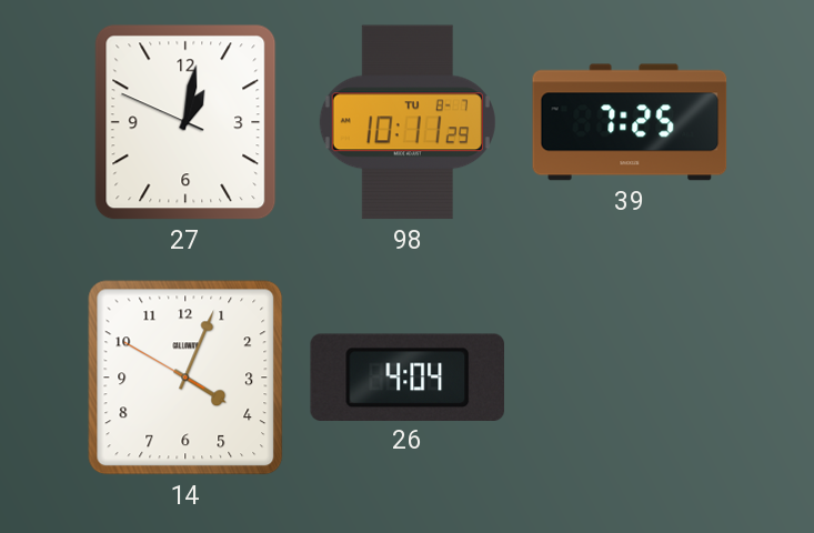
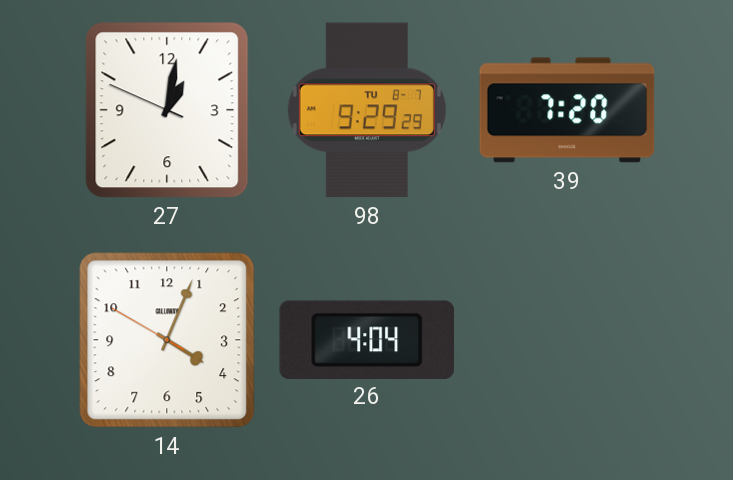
98: 10:11 -> 9:29
39: 7:25 -> 7:20
